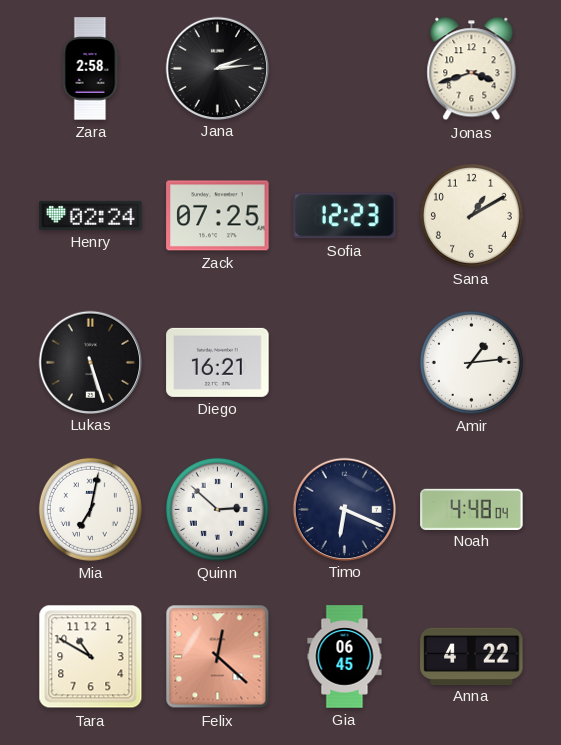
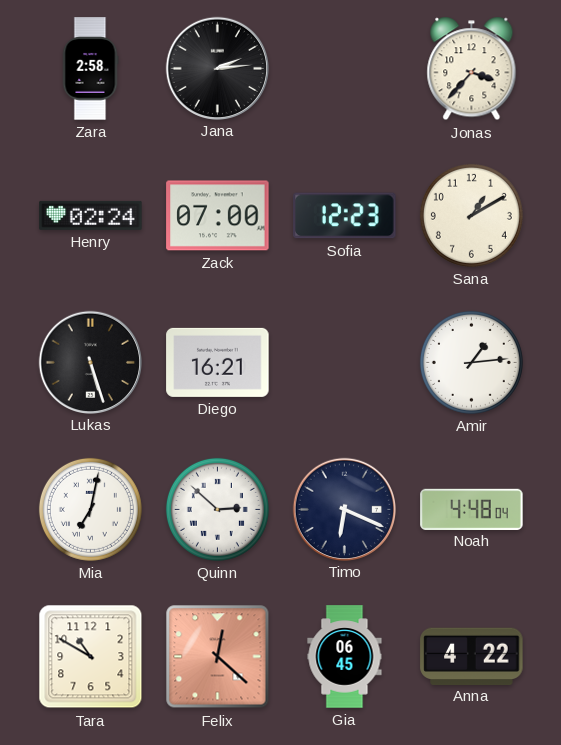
Jonas: 3:42 -> 3:37
Zack: 07:25 -> 07:00
